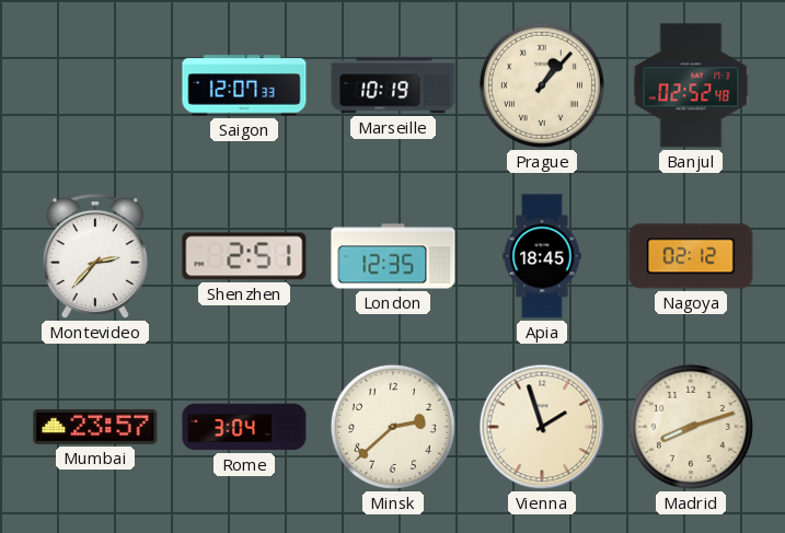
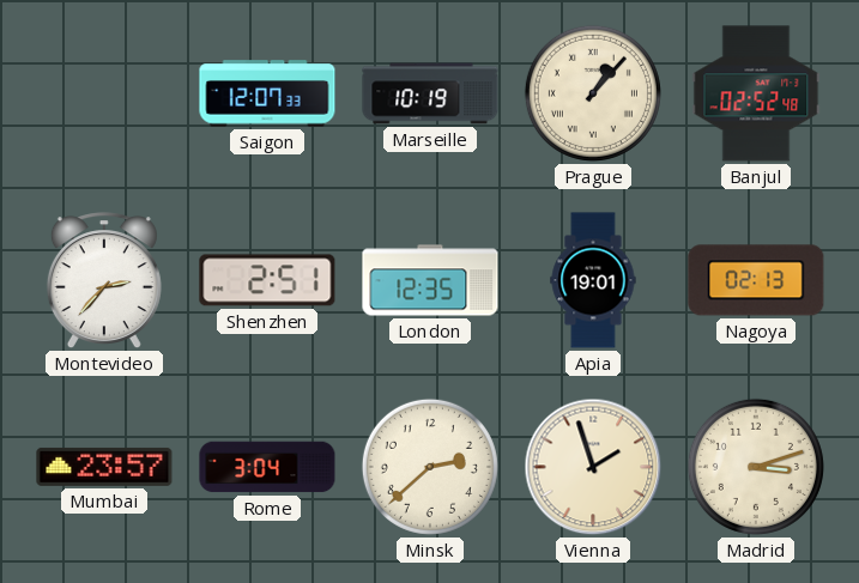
Apia: 18:45 -> 19:01
Nagoya: 02:12 -> 02:13
Madrid: 8:12 -> 3:12
